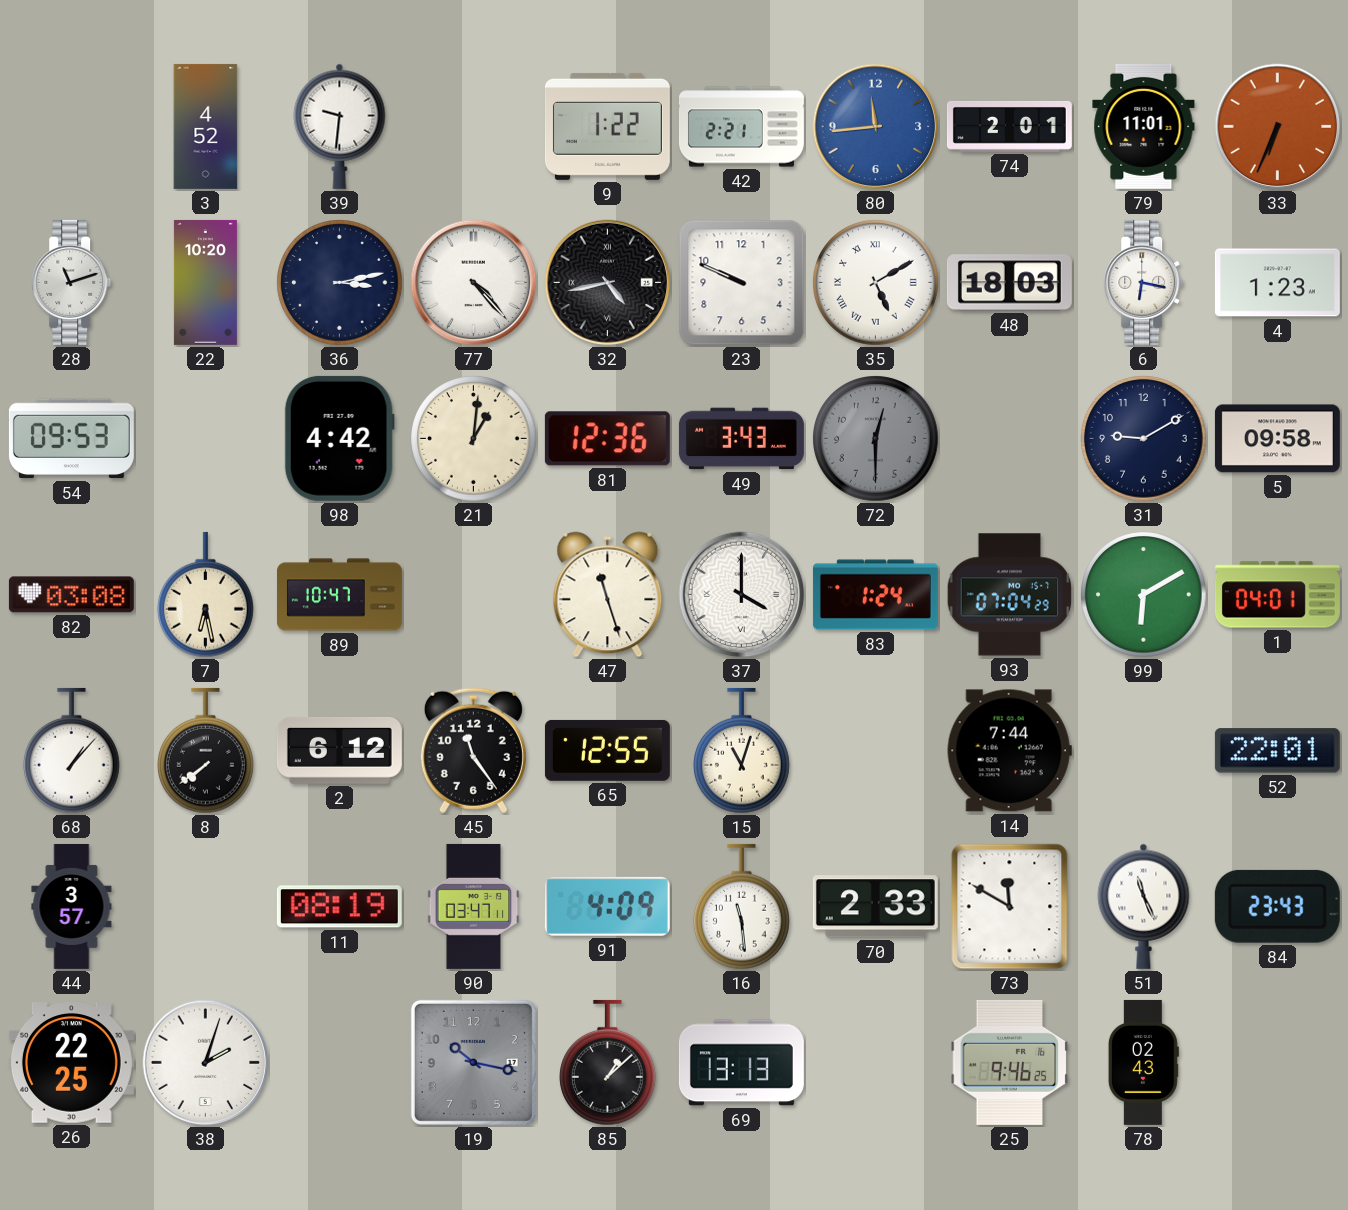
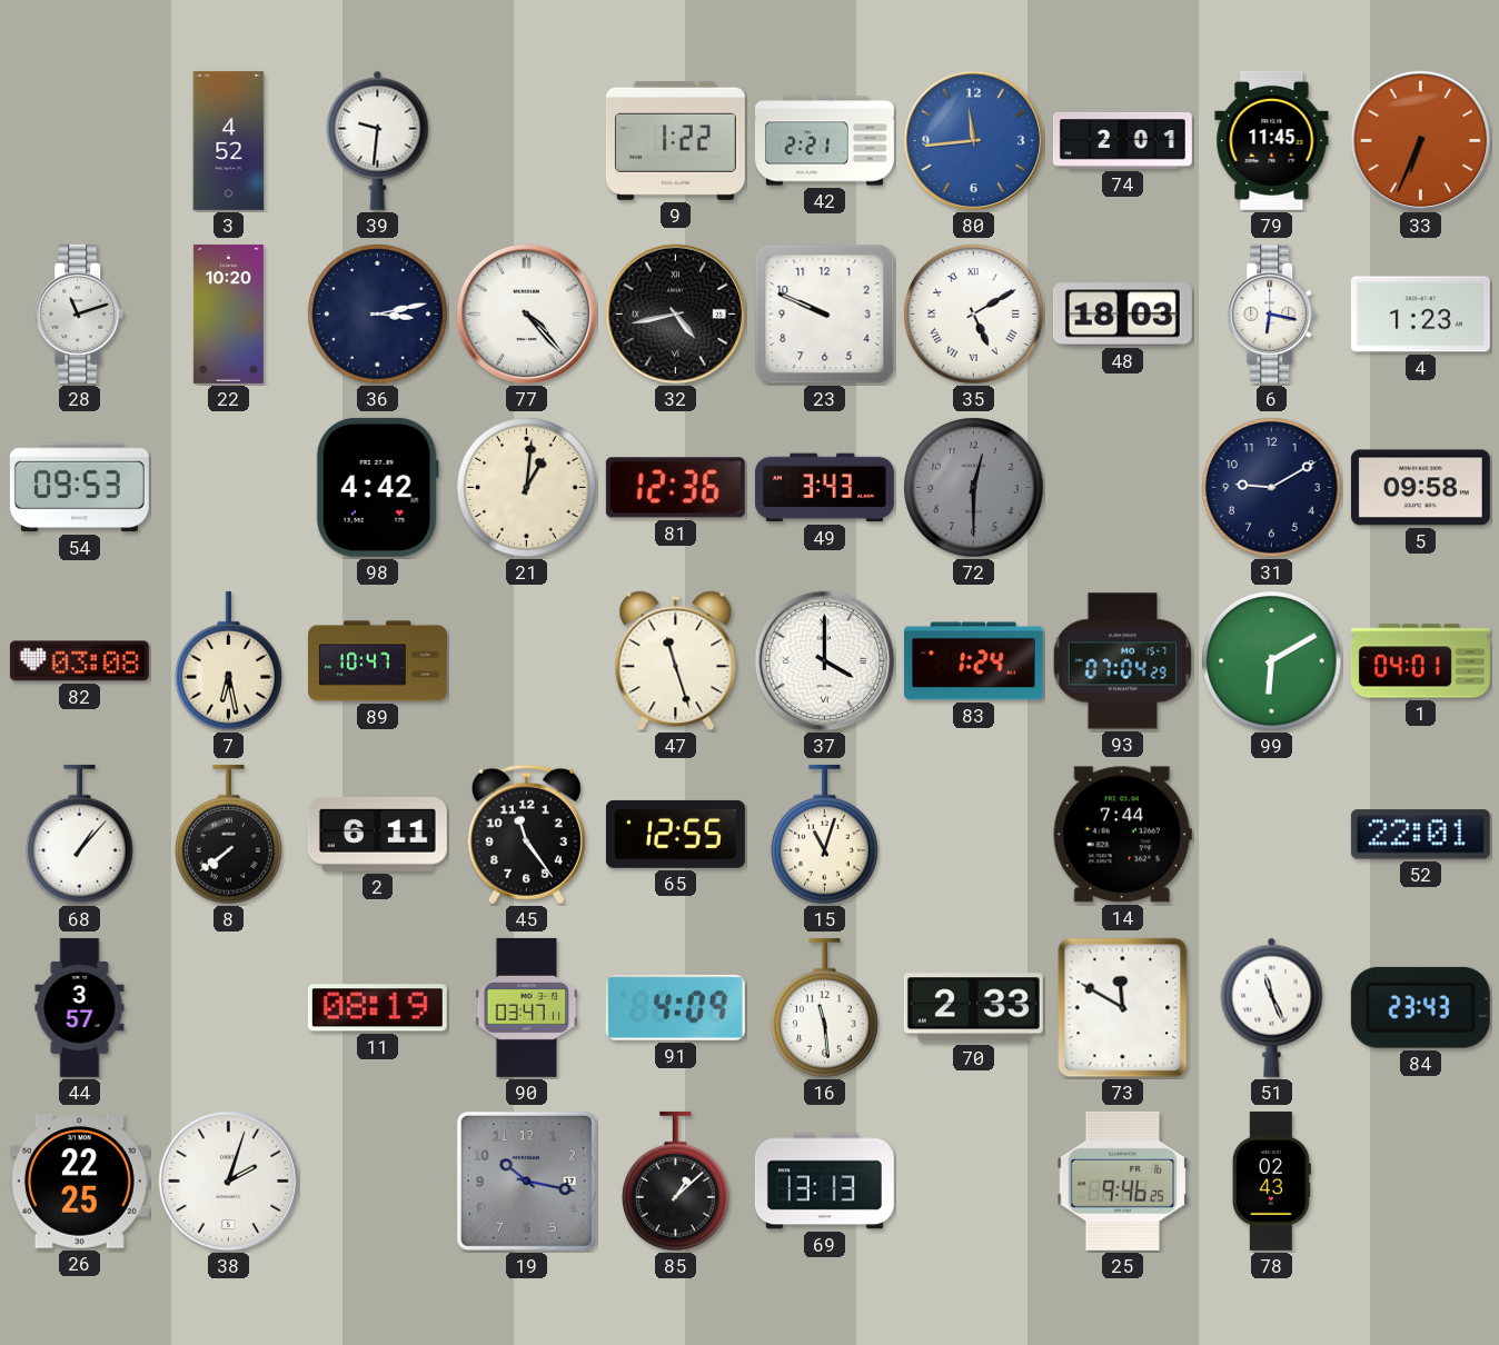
79: 11:01 -> 11:45
2: 6:12 -> 6:11
